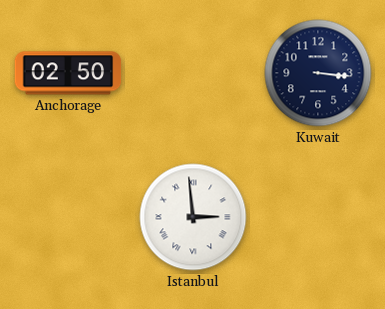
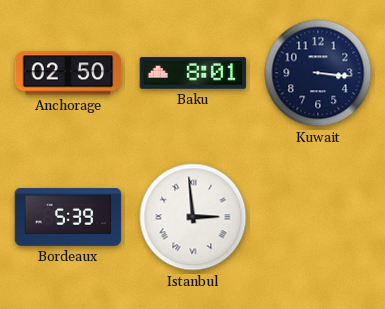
Baku: none -> 8:01
Bordeaux: none -> 5:39
